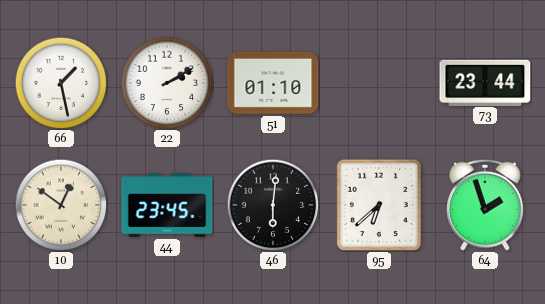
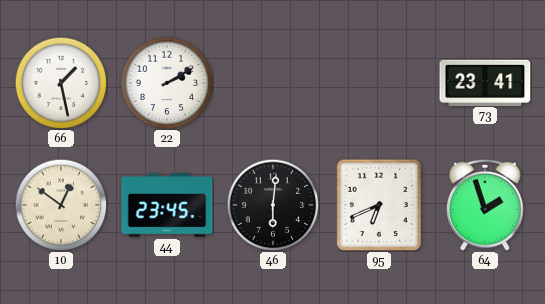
51: 01:10 -> none
73: 23:44 -> 23:41
95: 6:38 -> 6:41
